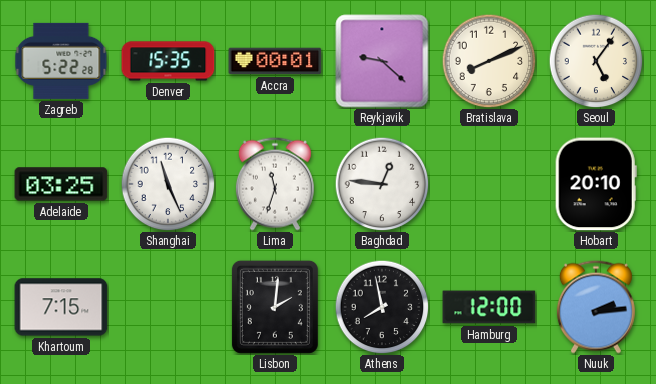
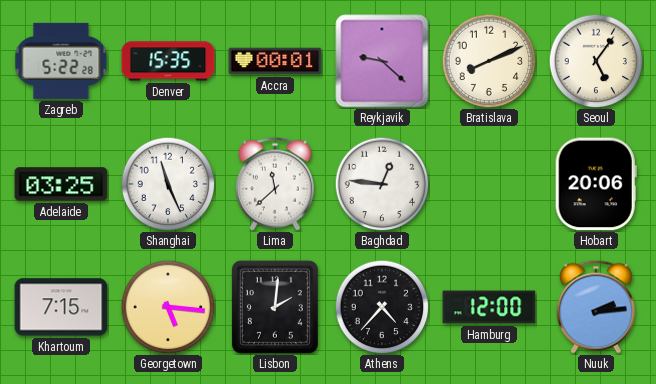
Lima: 11:33 -> 11:38
Hobart: 20:10 -> 20:06
Georgetown: none -> 5:16
Athens: 7:58 -> 4:37
